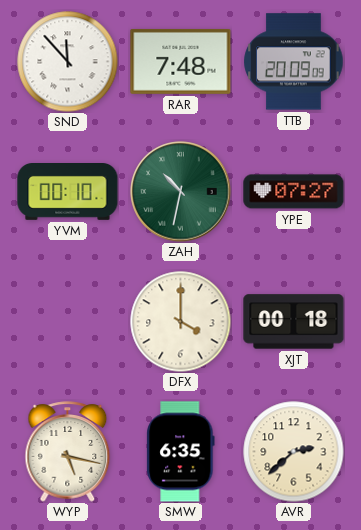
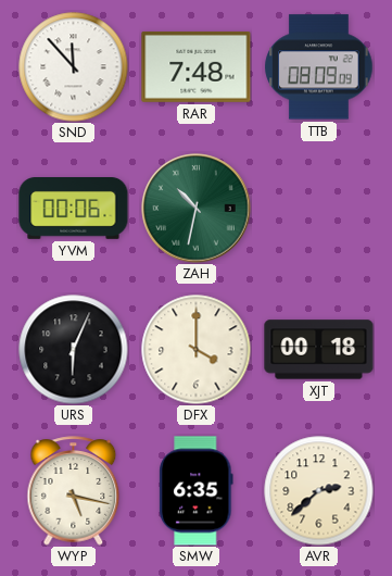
TTB: 20:09 -> 08:09
YVM: 00:10 -> 00:06
YPE: 07:27 -> none
URS: none -> 6:04
